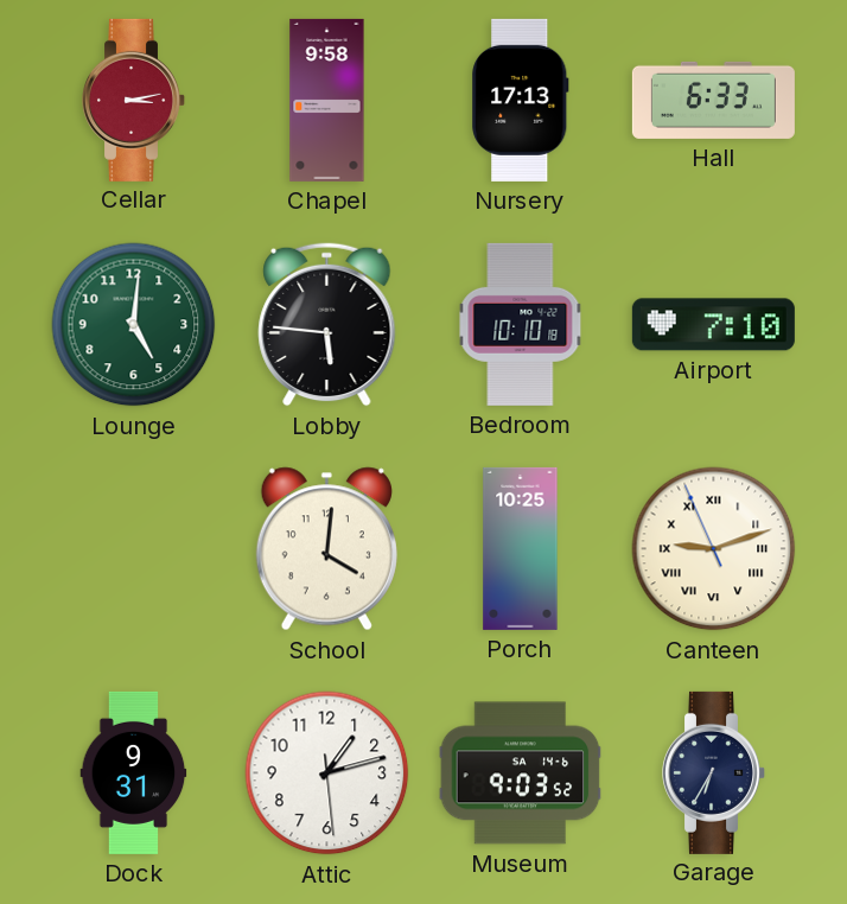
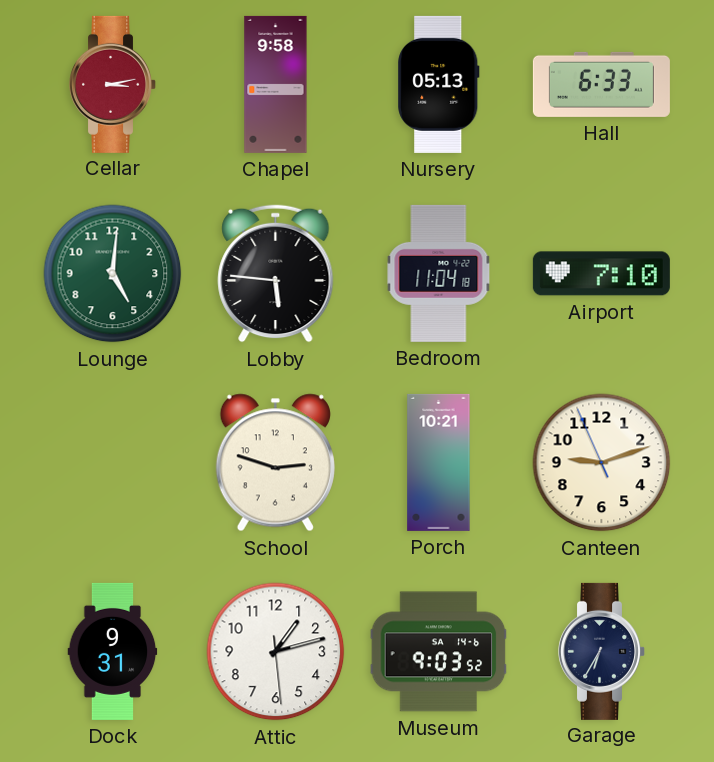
Nursery: 17:13 -> 05:13
Bedroom: 10:10 -> 11:04
School: 4:01 -> 2:48
Porch: 10:25 -> 10:21
Canteen numerals: Roman -> Arabic
